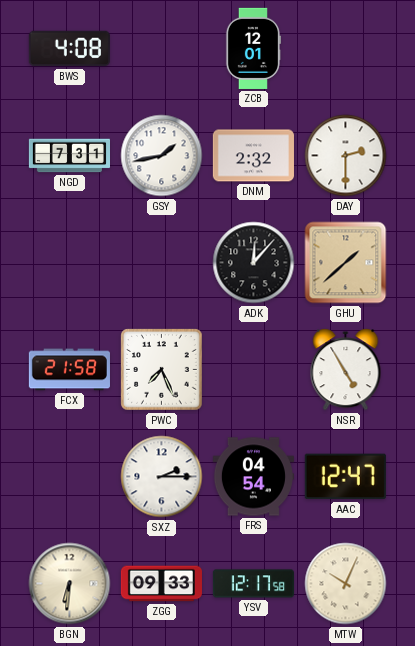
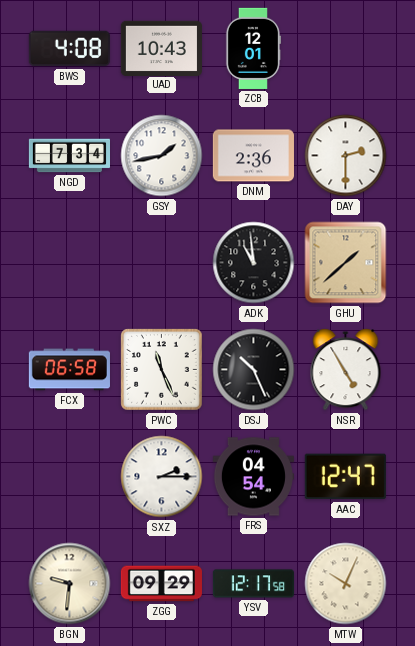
UAD: none -> 10:43
NGD: 7:31 -> 7:34
DNM: 2:32 -> 2:36
ADK: 12:07 -> 10:59
FCX: 21:58 -> 06:58
PWC: 7:26 -> 11:26
DSJ: none -> 10:26
BGN: 6:31 -> 9:31
ZGG: 09:33 -> 09:29
